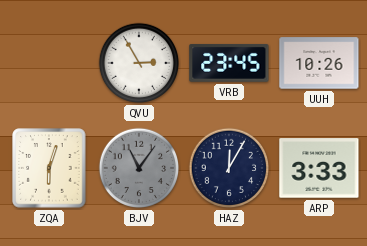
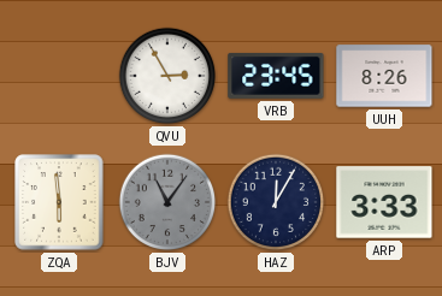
UUH: 10:26 -> 8:26
ZQA: 6:03 -> 5:59
